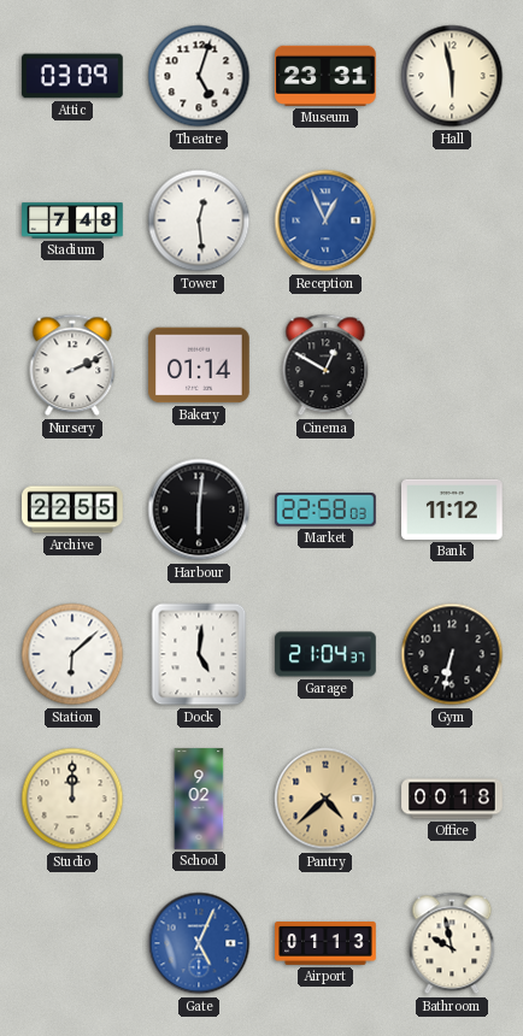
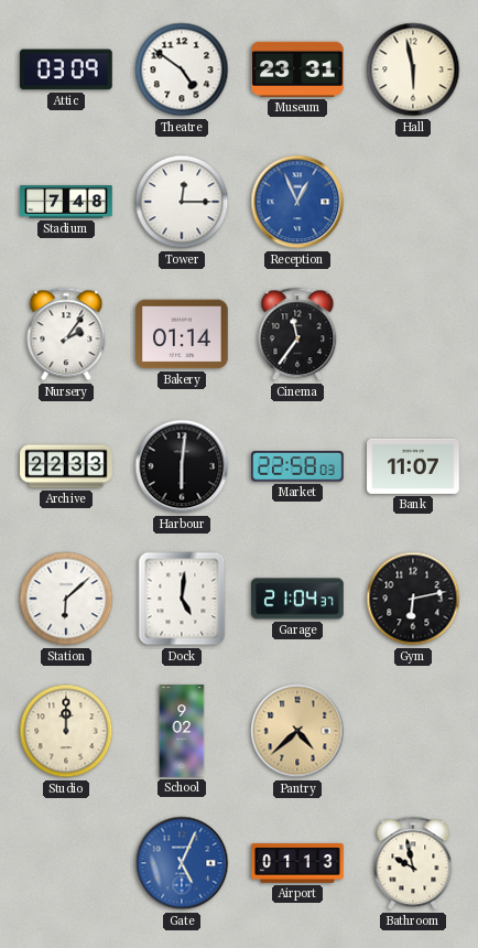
Theatre: 5:03 -> 4:51
Tower: 12:29 -> 12:15
Nursery: 2:11 -> 2:06
Cinema: 12:50 -> 11:36
Archive: 22:55 -> 22:33
Bank: 11:12 -> 11:07
Gym: 6:32 -> 6:13
Office: 00:18 -> none
